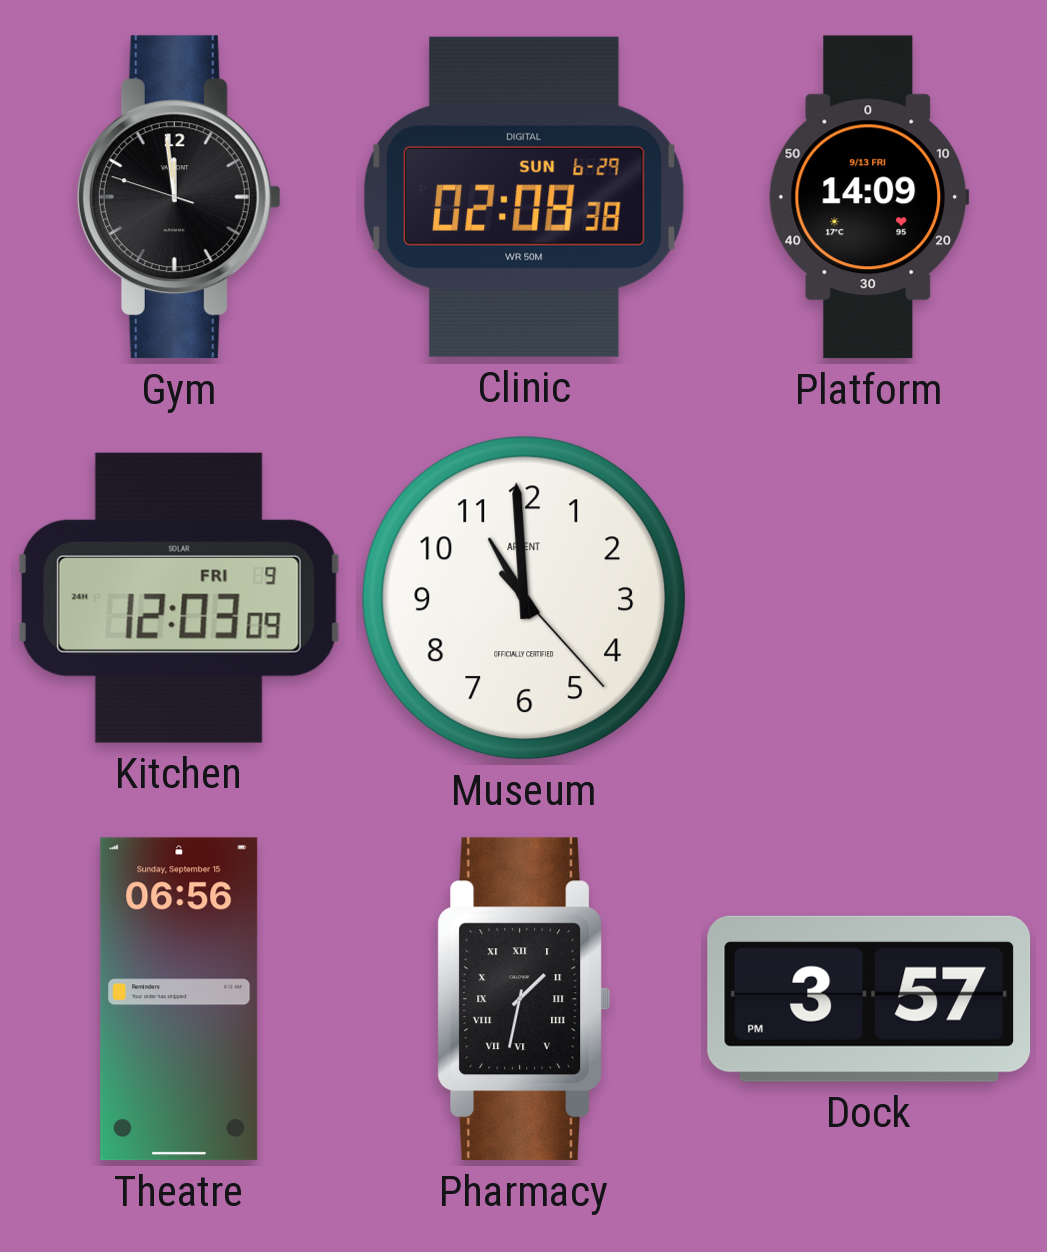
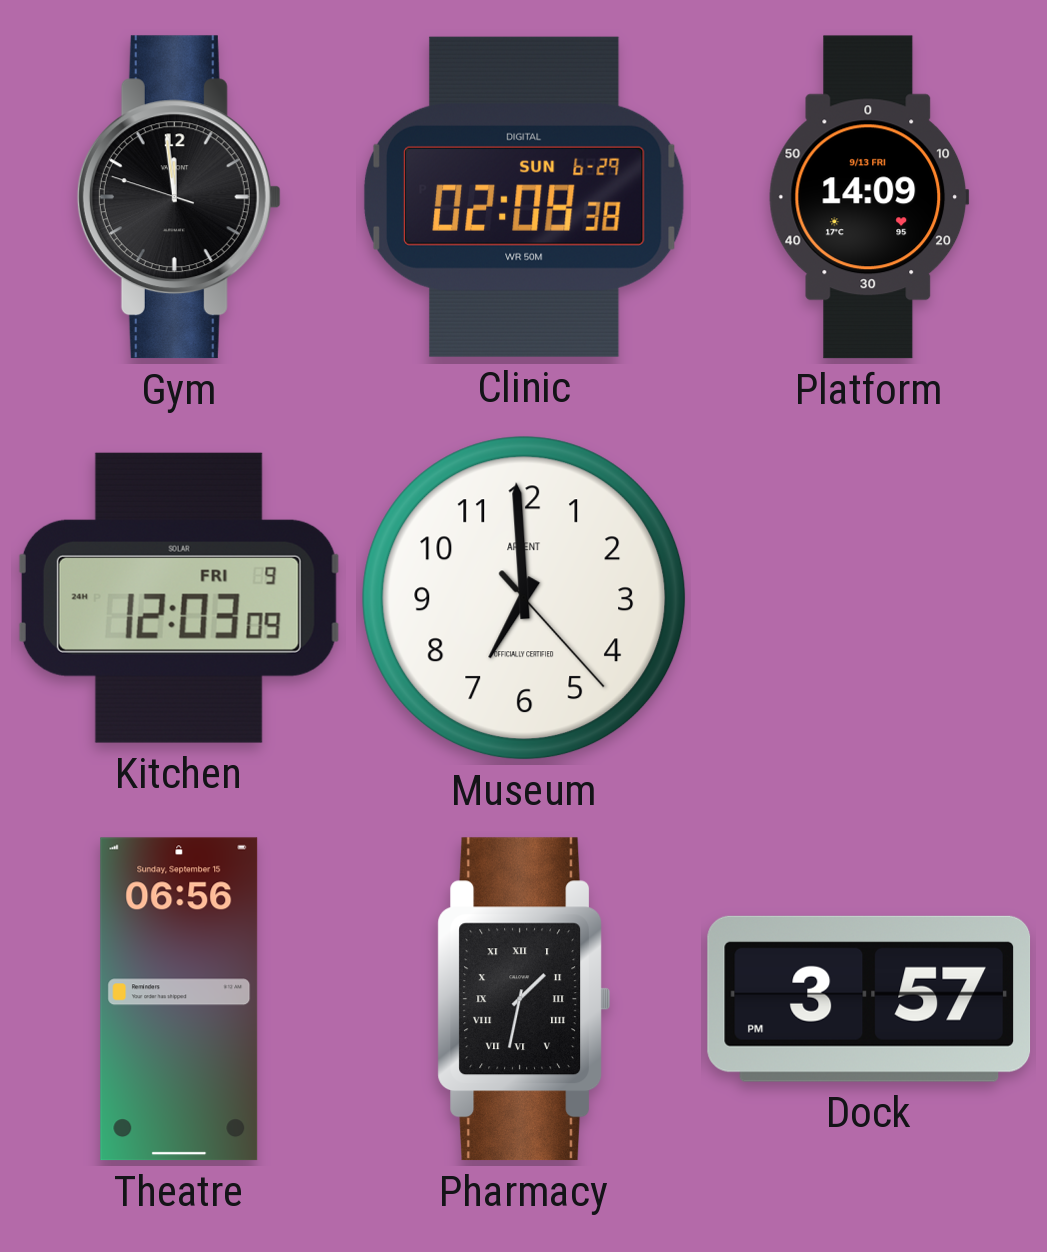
Museum: 10:59 -> 6:59
